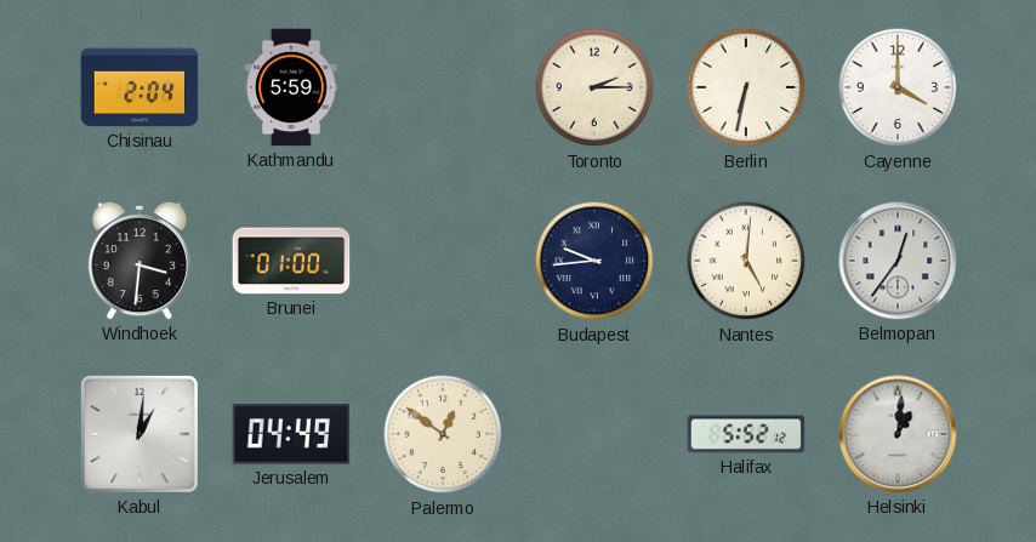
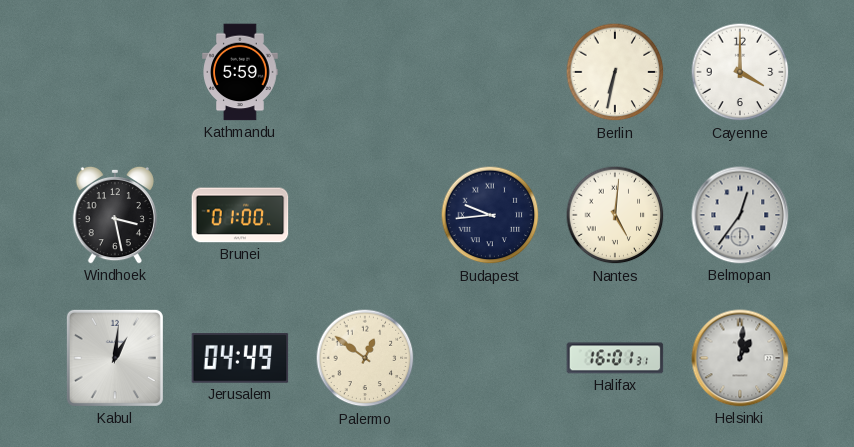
Chisinau: 2:04 -> none
Toronto: 2:15 -> none
Windhoek: 3:31 -> 3:28
Halifax: 5:52 -> 16:01
